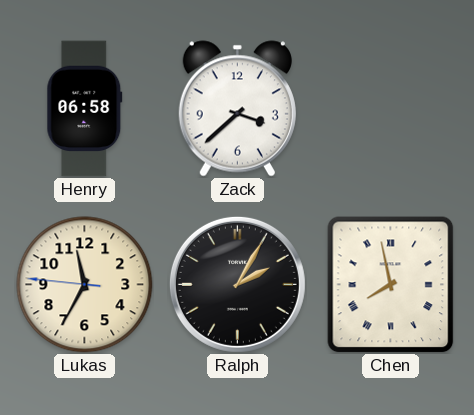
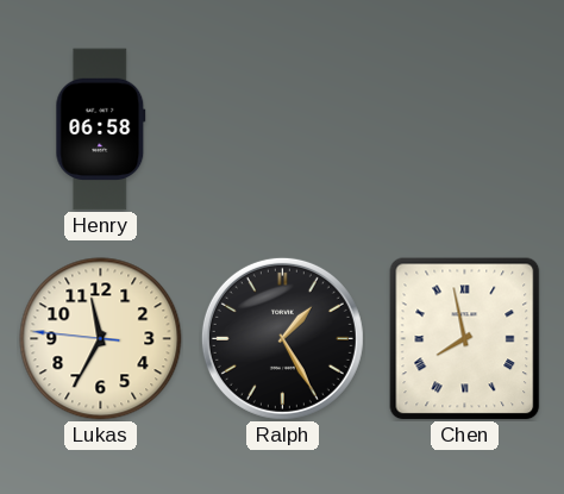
Zack: 3:38 -> none
Ralph: 2:05 -> 1:25
